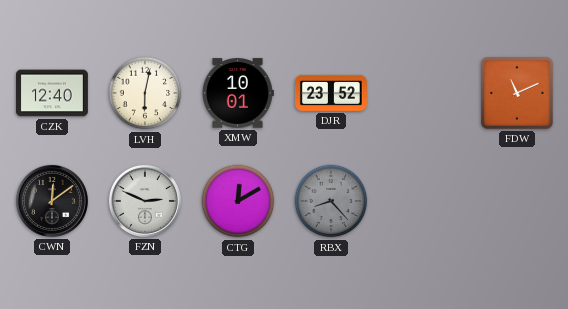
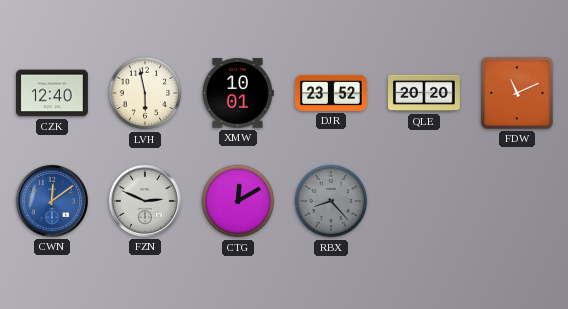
LVH: 6:02 -> 5:58
QLE: none -> 20:20
CWN dial: black -> blue
